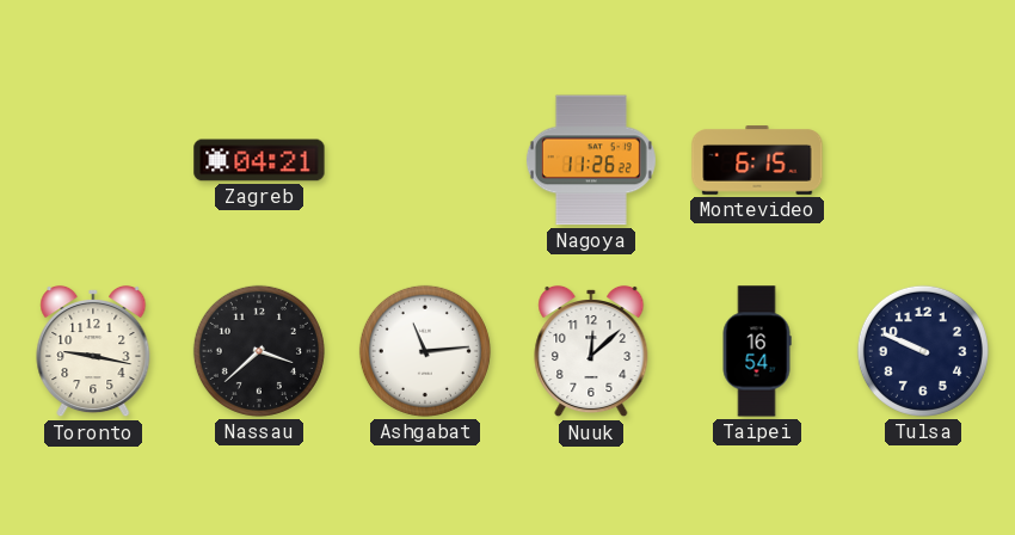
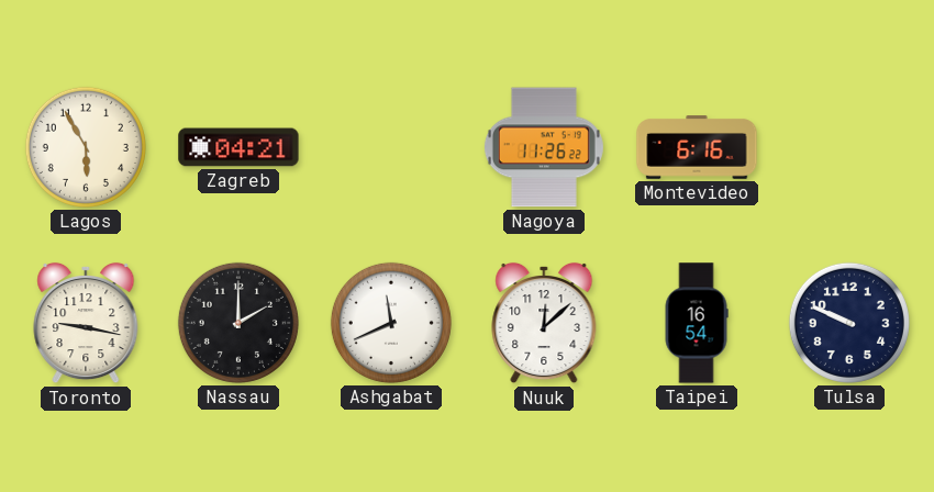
Lagos: none -> 5:55
Montevideo: 6:15 -> 6:16
Nassau: 3:38 -> 2:00
Ashgabat: 11:14 -> 11:41
